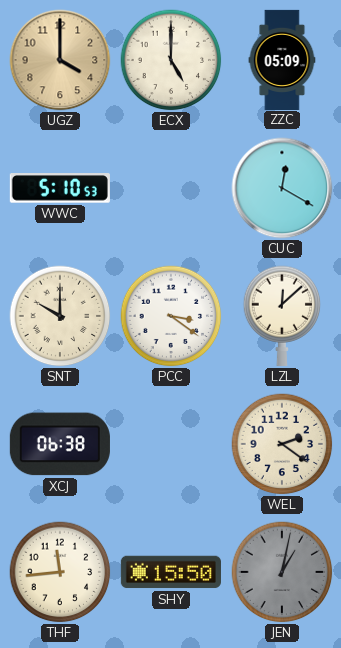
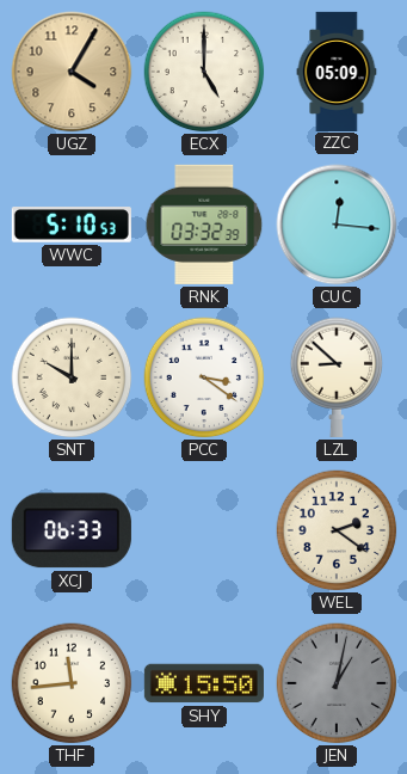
UGZ: 4:00 -> 4:05
RNK: none -> 03:32
CUC: 12:20 -> 12:16
LZL: 12:08 -> 8:52
XCJ: 06:38 -> 06:33
